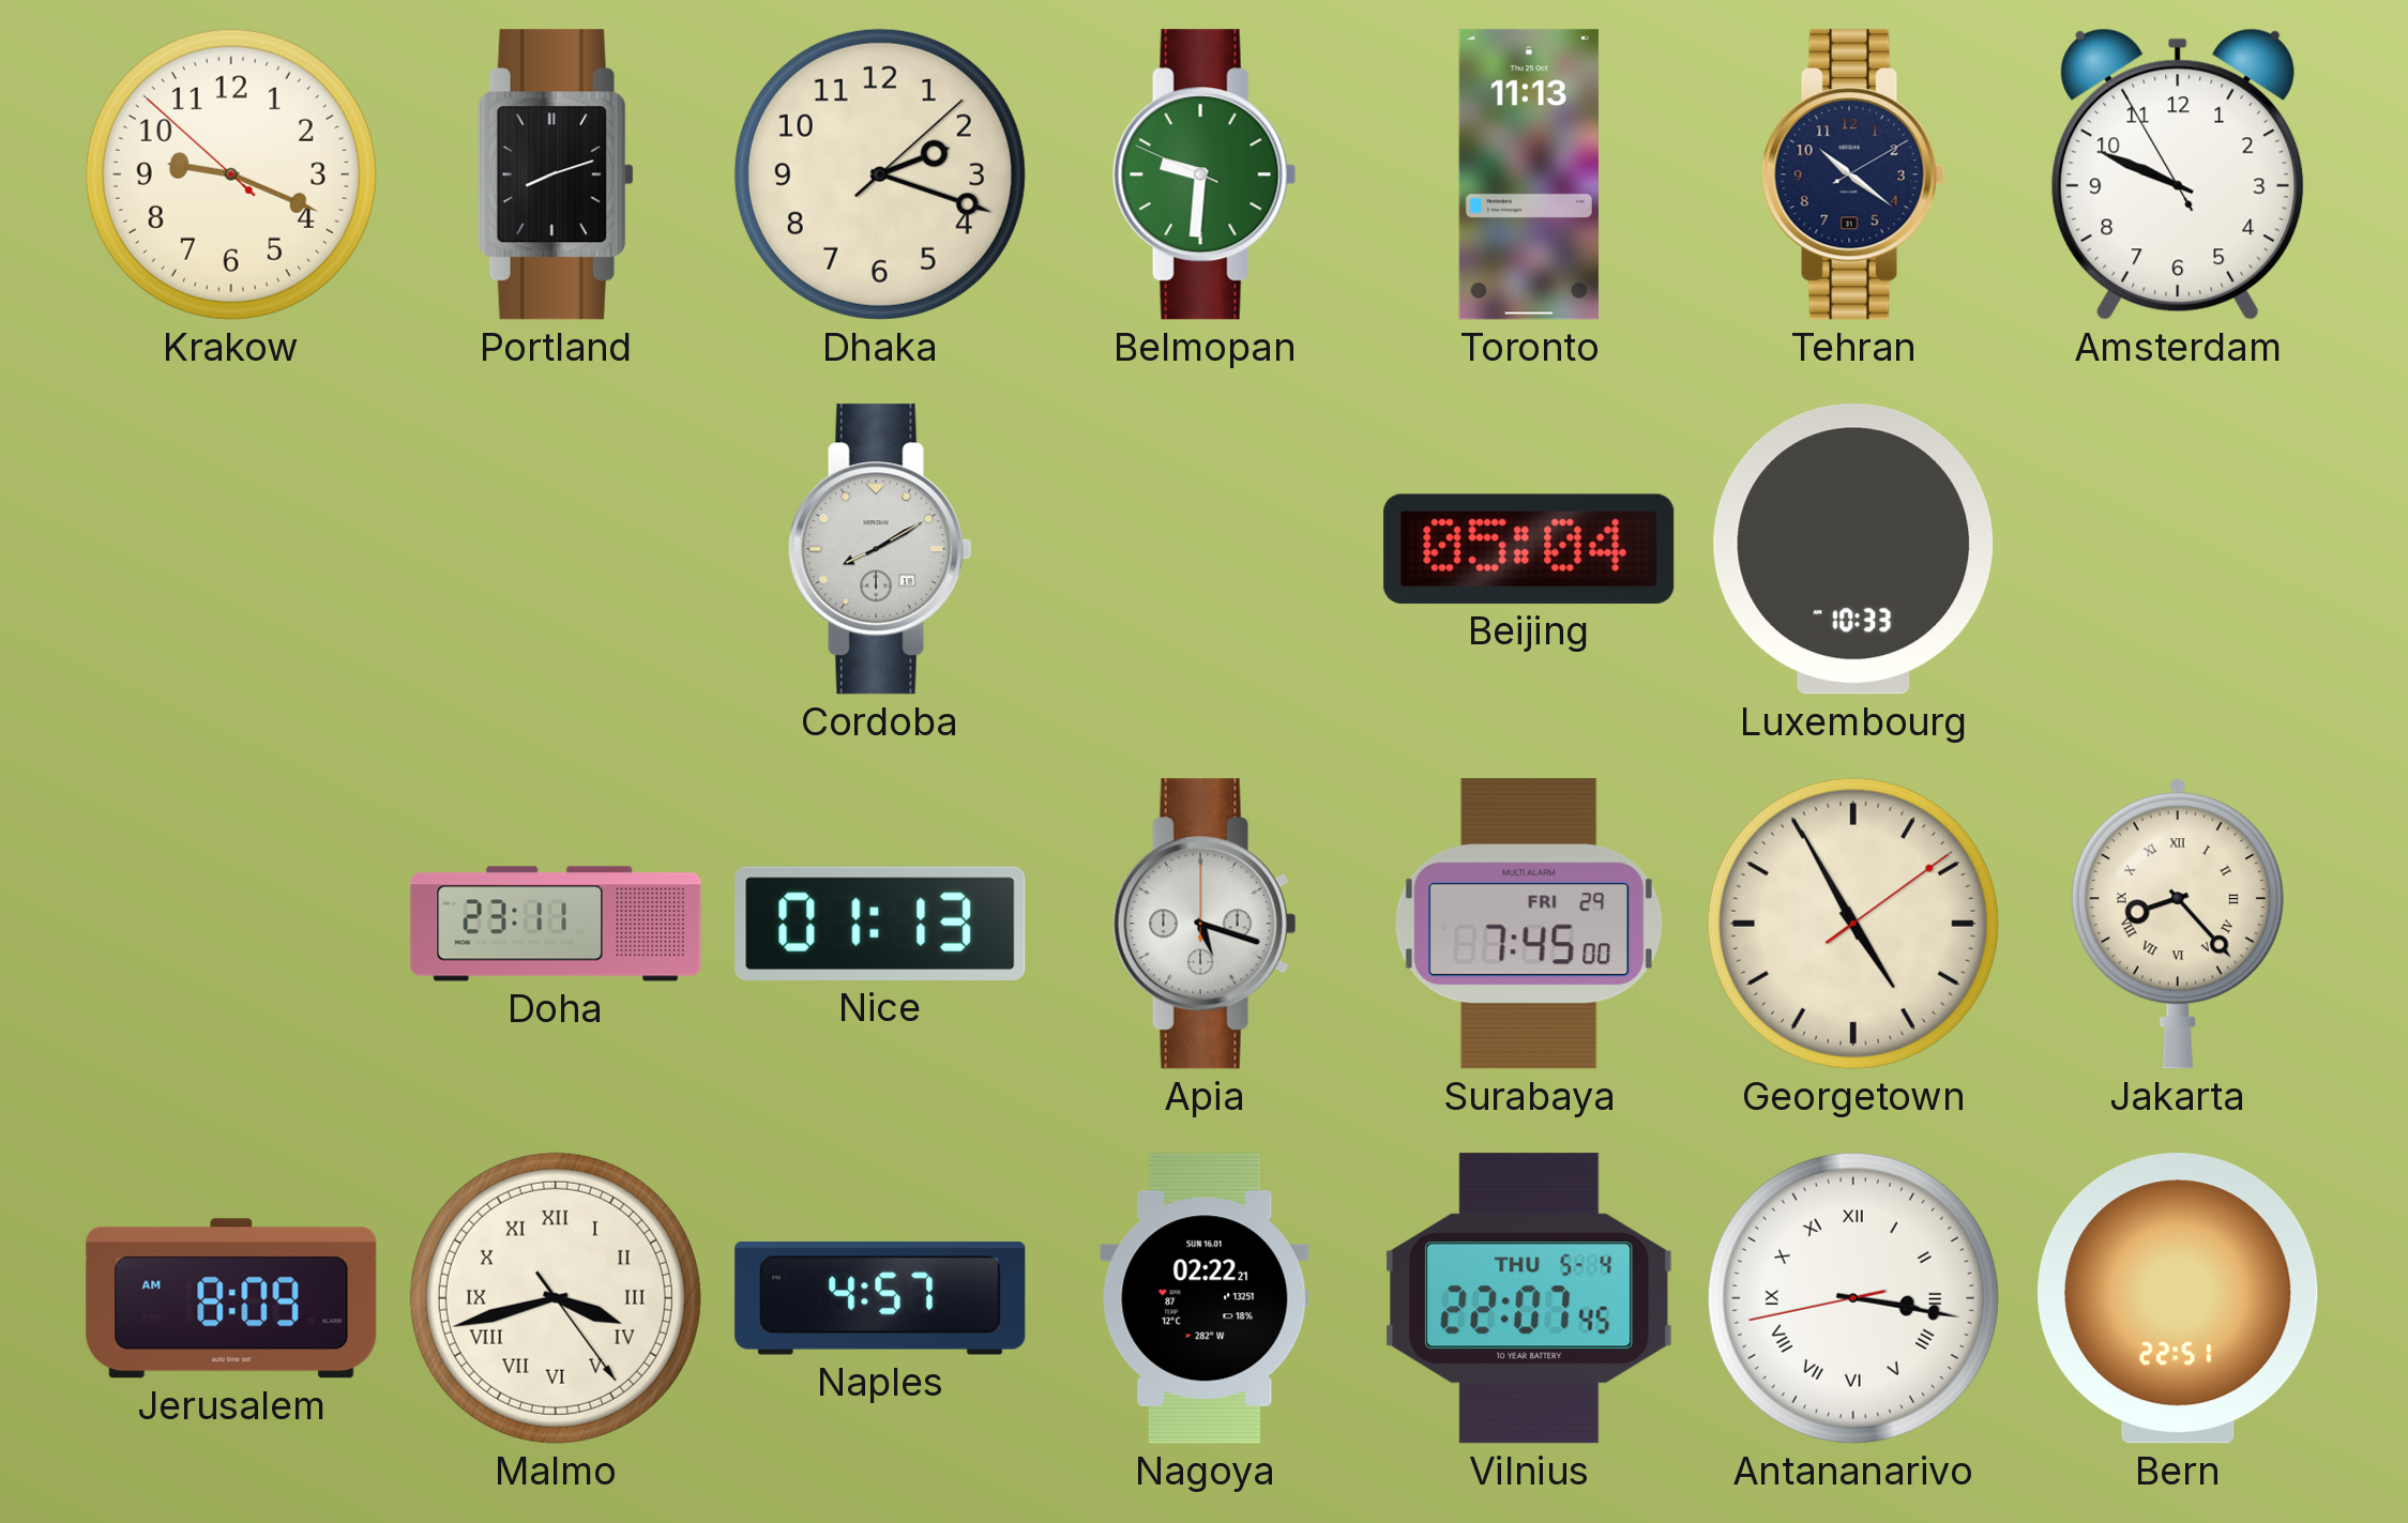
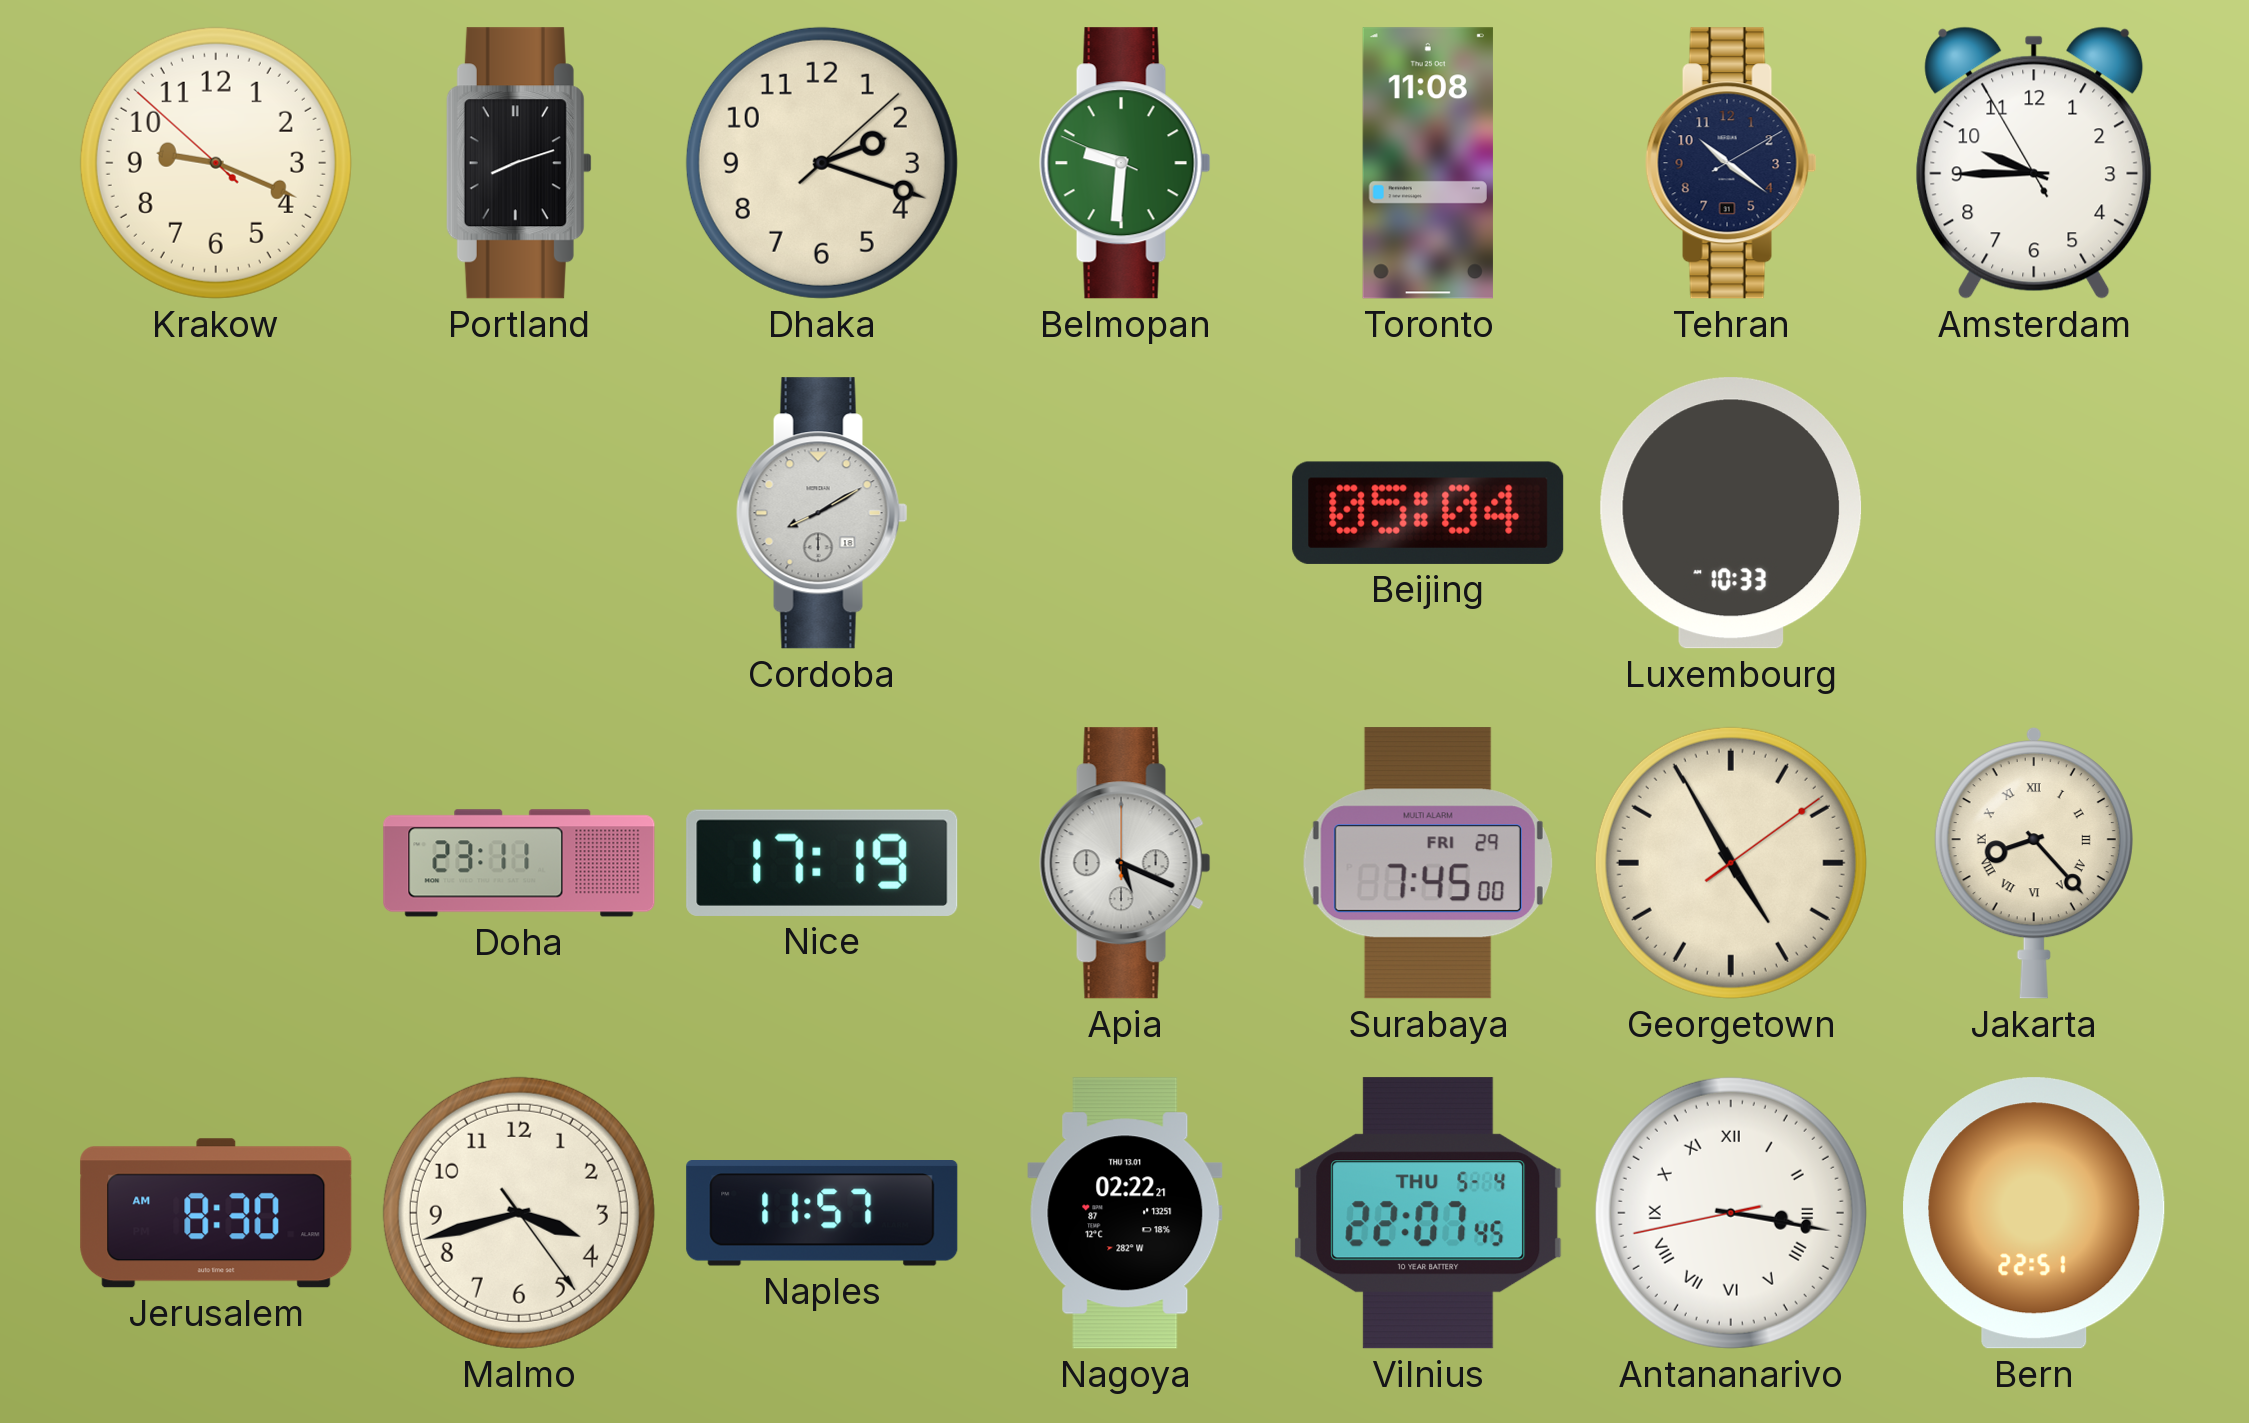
Toronto: 11:13 -> 11:08
Amsterdam: 9:48 -> 9:44
Nice: 01:13 -> 17:19
Apia: 5:18 -> 5:19
Jerusalem: 8:09 -> 8:30
Malmo numerals: Roman -> Arabic
Naples: 4:57 -> 11:57
Nagoya date: SUN 16.01 -> THU 13.01
